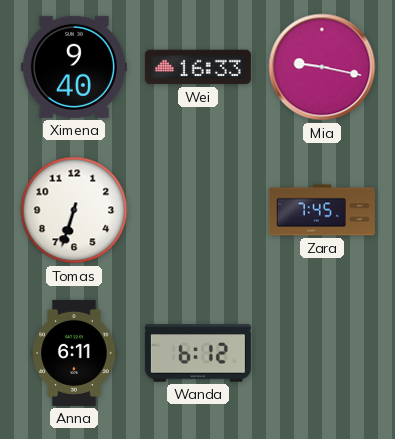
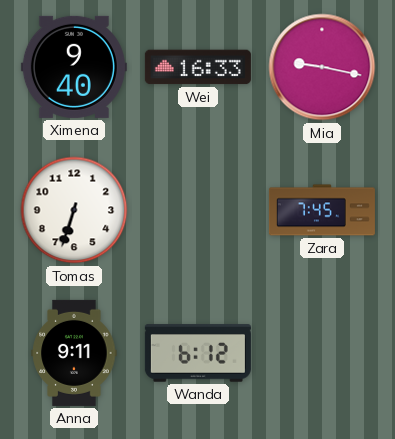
Anna: 6:11 -> 9:11
